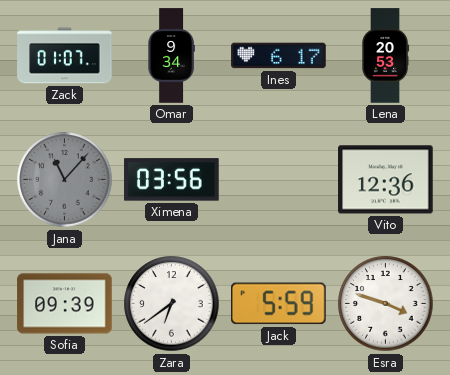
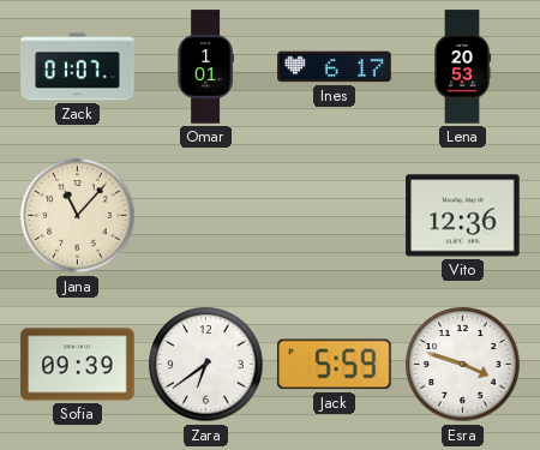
Omar: 9:34 -> 1:01
Jana dial: grey -> cream
Ximena: 03:56 -> none
